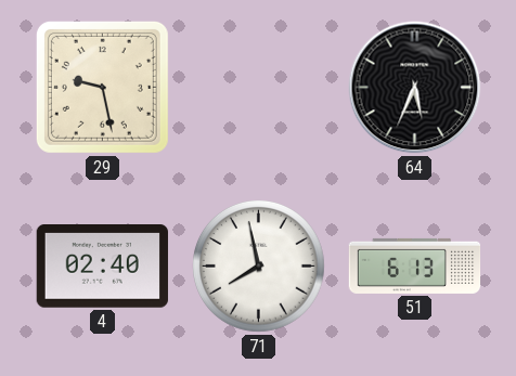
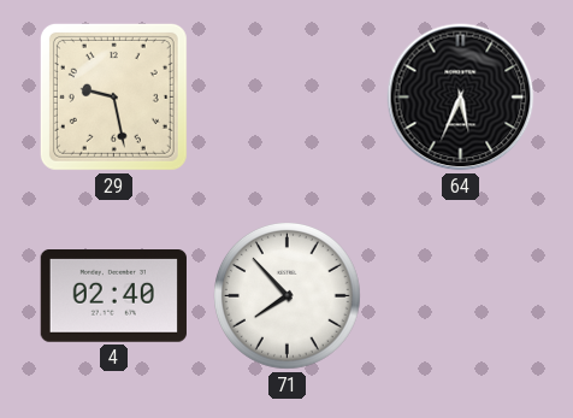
71: 7:58 -> 7:53
51: 6:13 -> none
